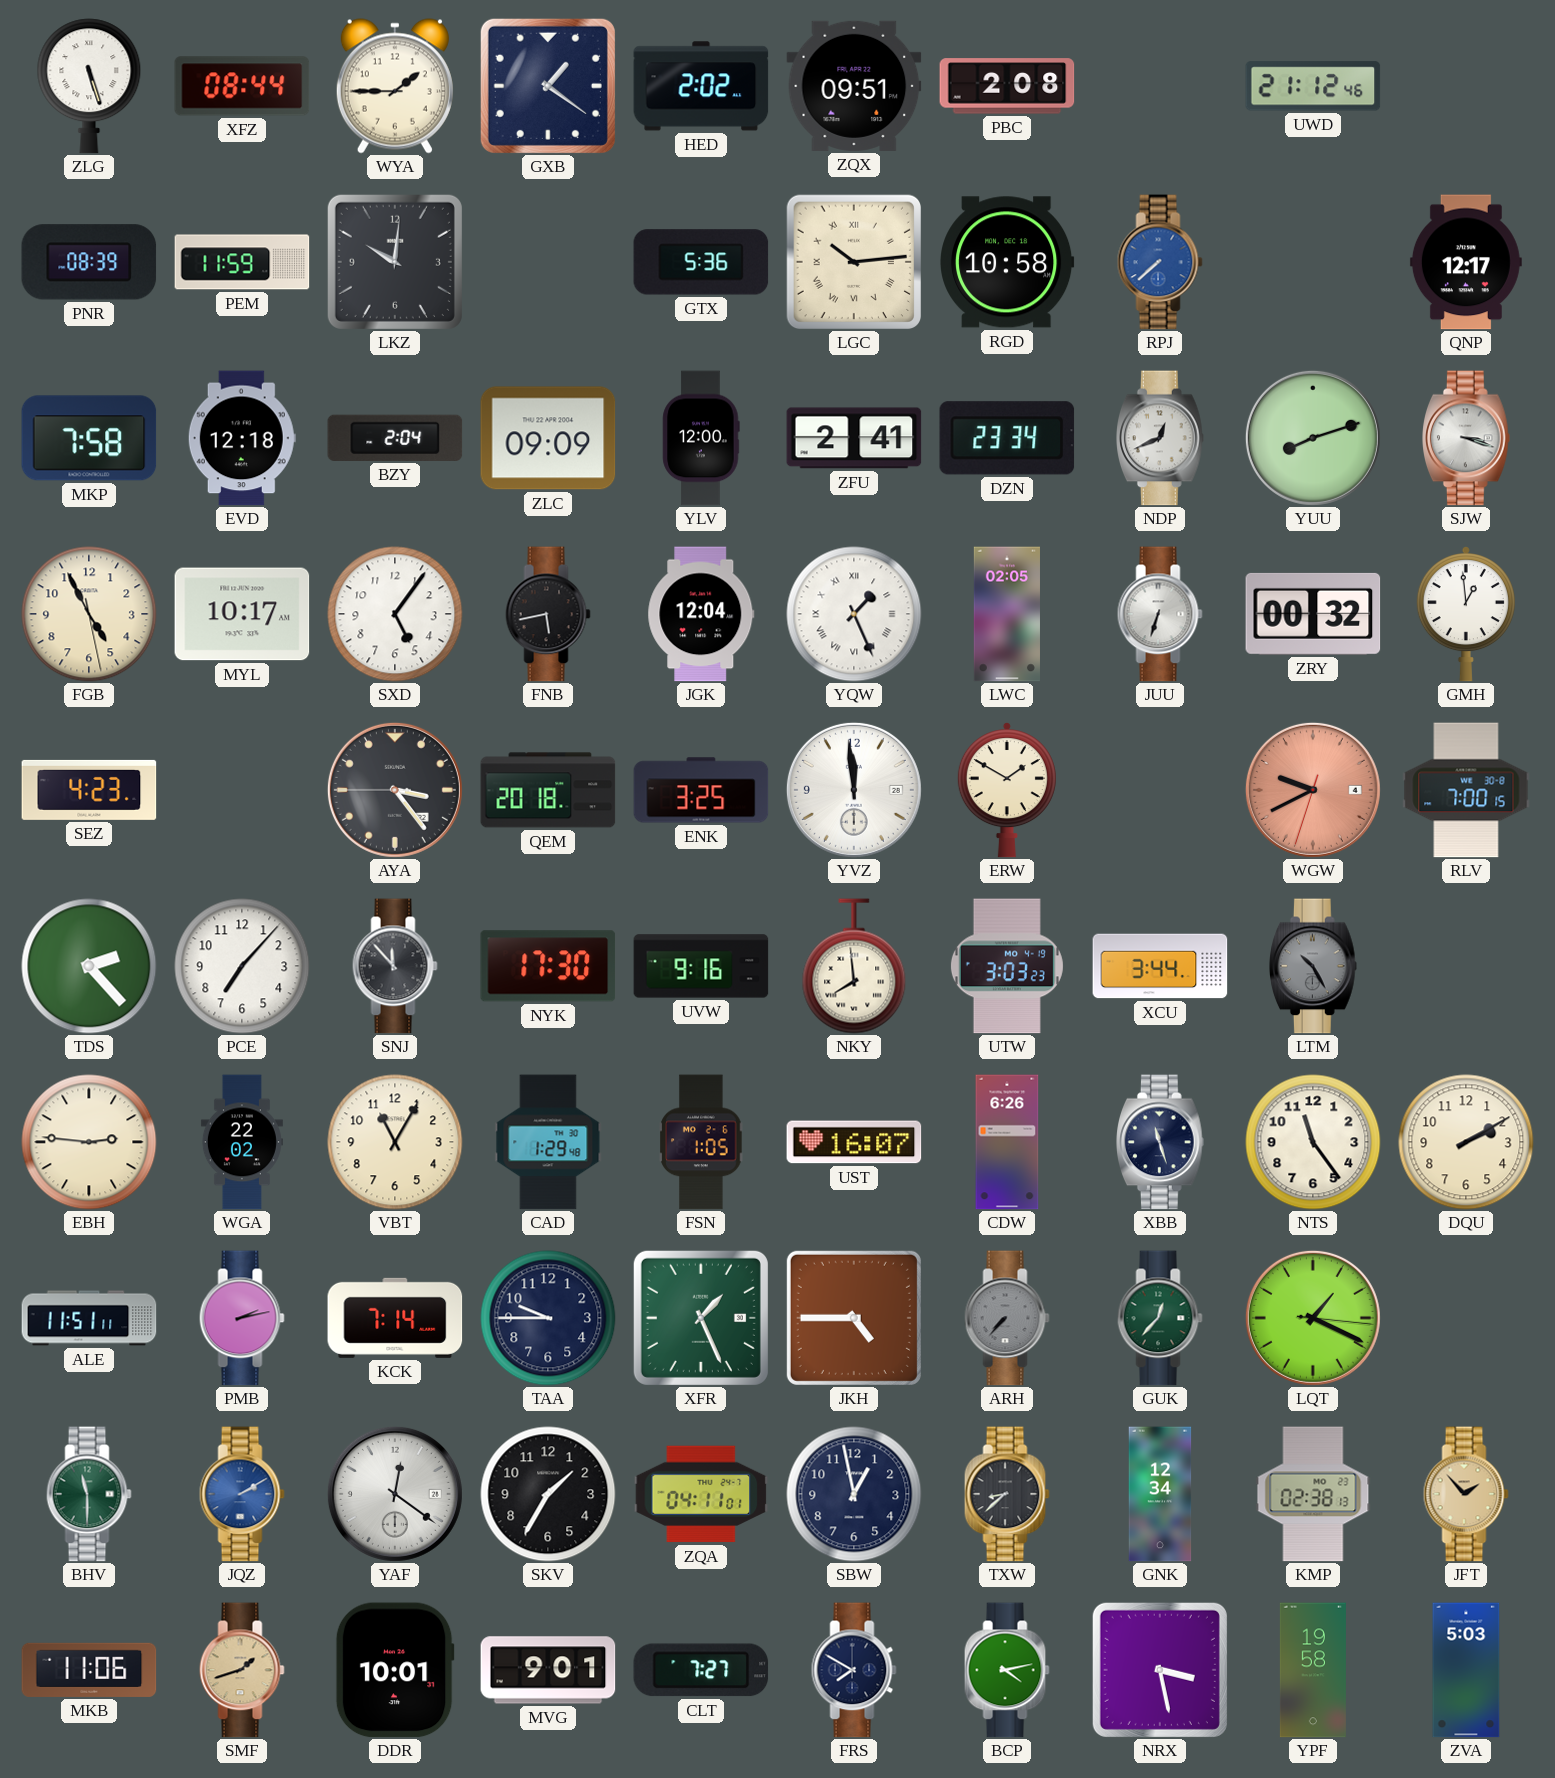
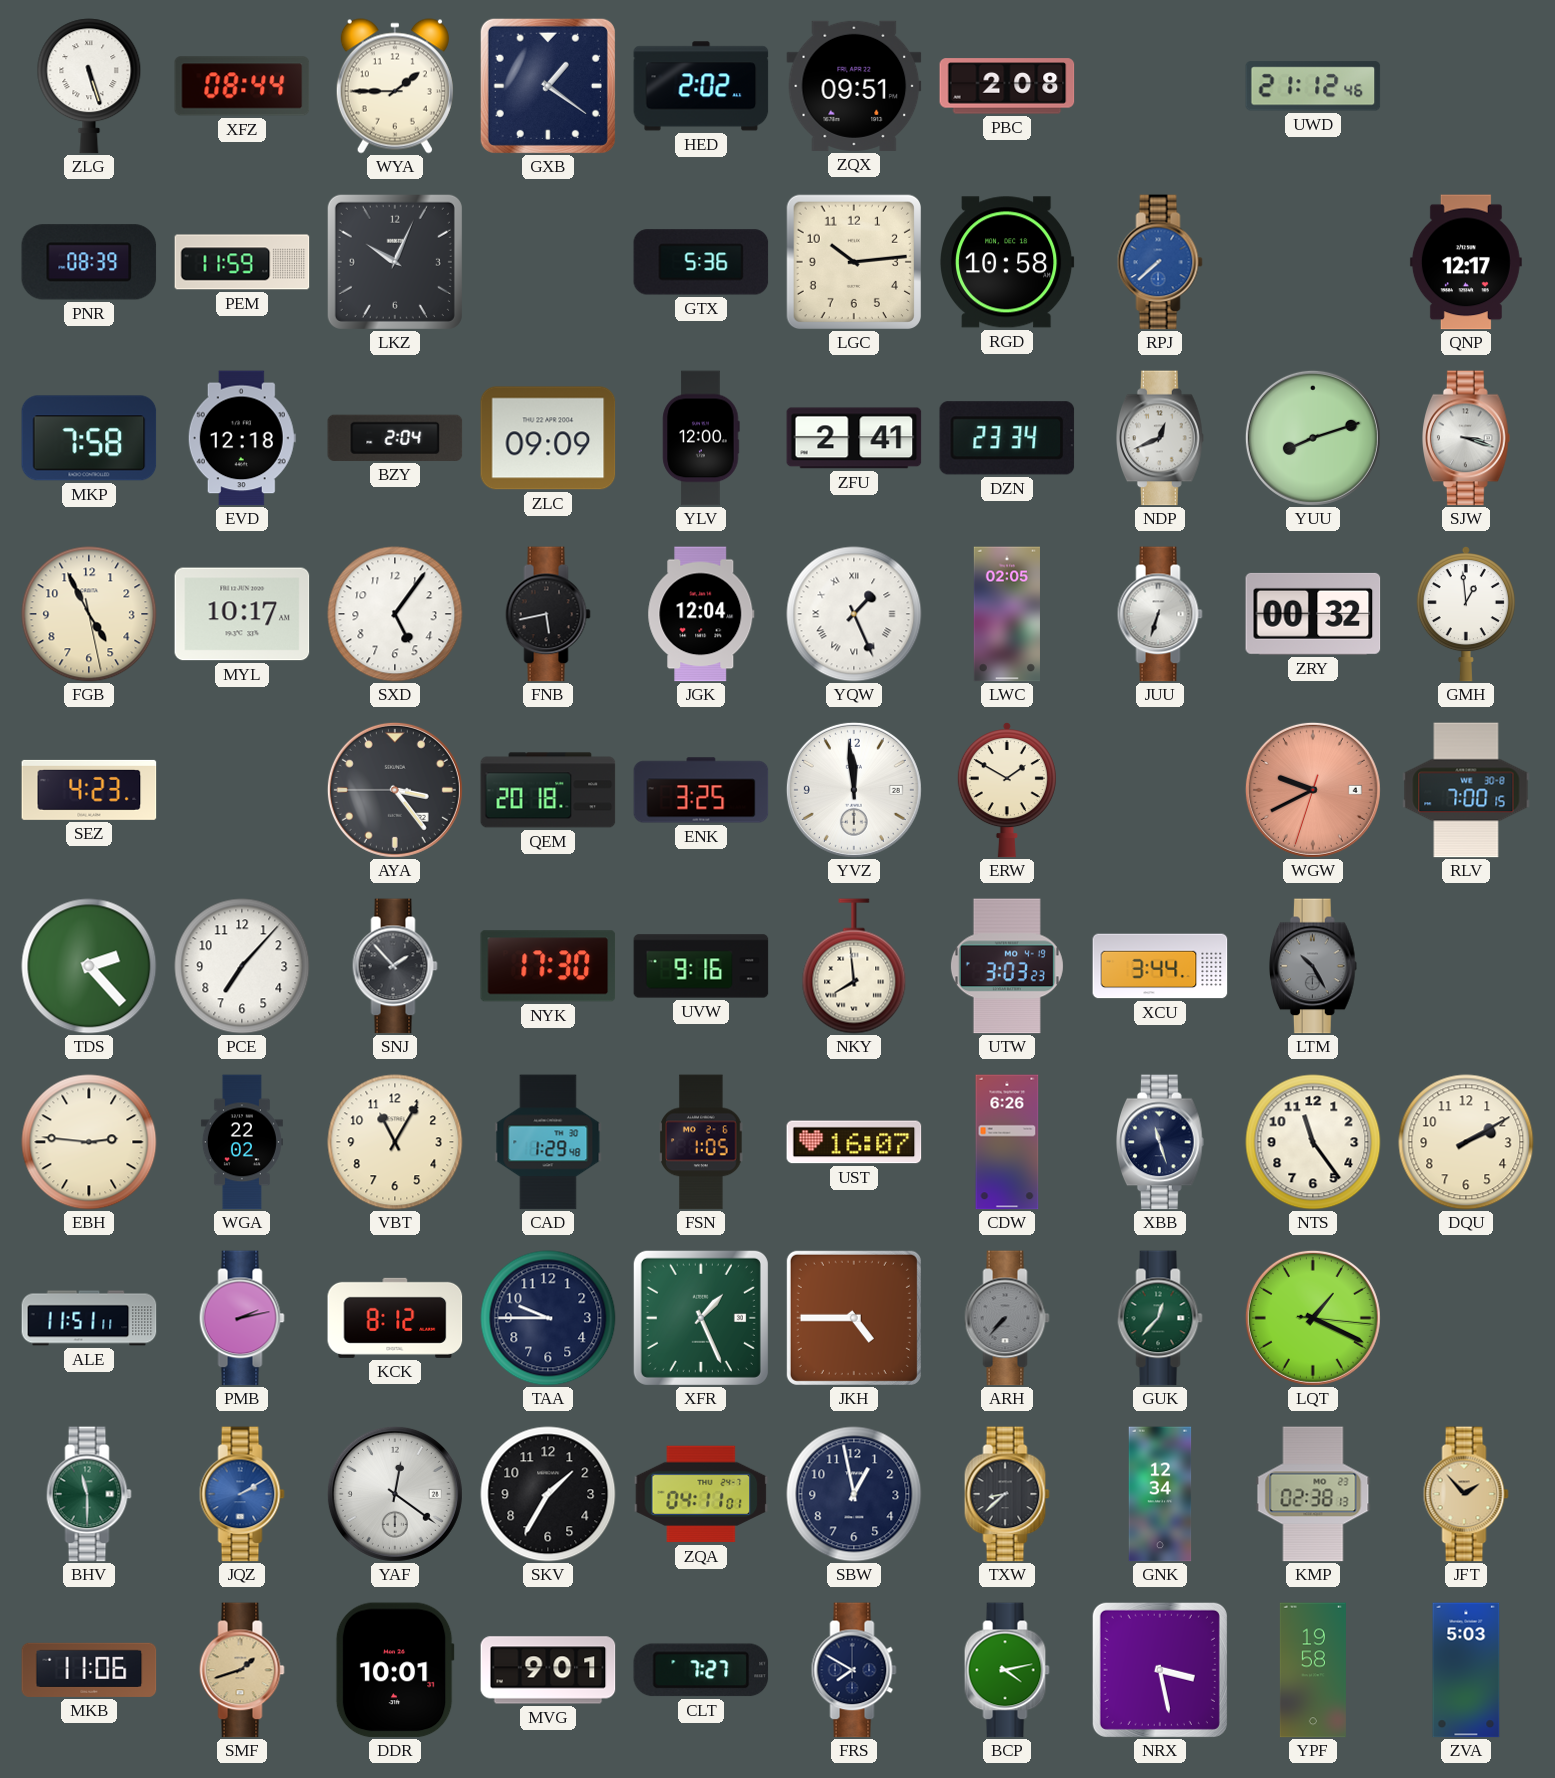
LKZ: 10:01 -> 10:04
LGC numerals: Roman -> Arabic
SNJ: 11:53 -> 1:53
KCK: 7:14 -> 8:12
